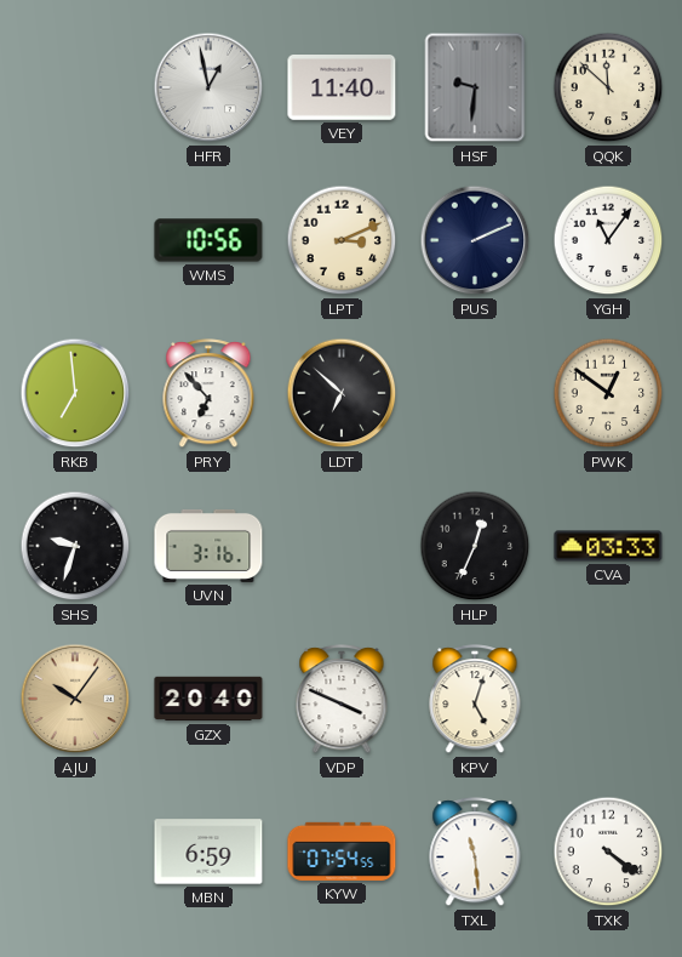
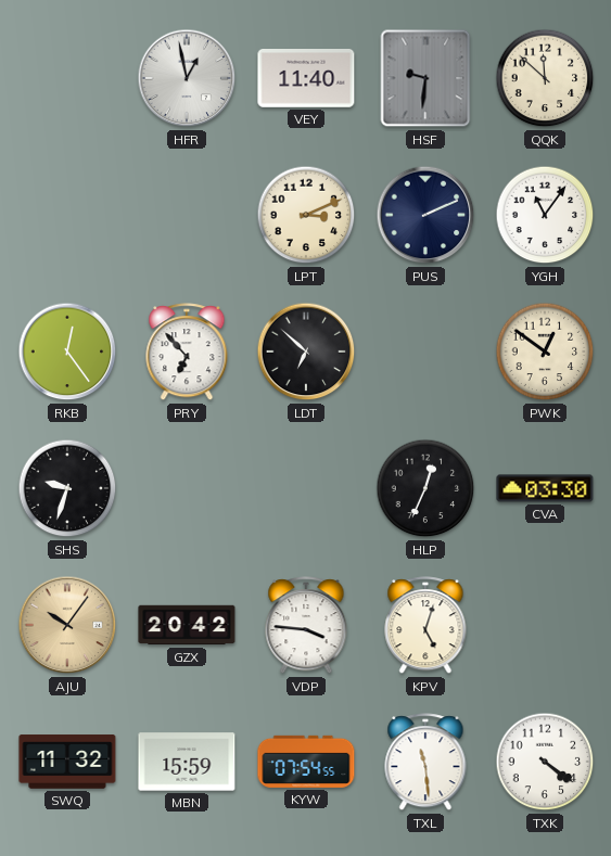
WMS: 10:56 -> none
RKB: 6:59 -> 12:24
UVN: 3:16 -> none
CVA: 03:33 -> 03:30
GZX: 20:40 -> 20:42
VDP: 3:49 -> 3:46
SWQ: none -> 11:32
MBN: 6:59 -> 15:59
